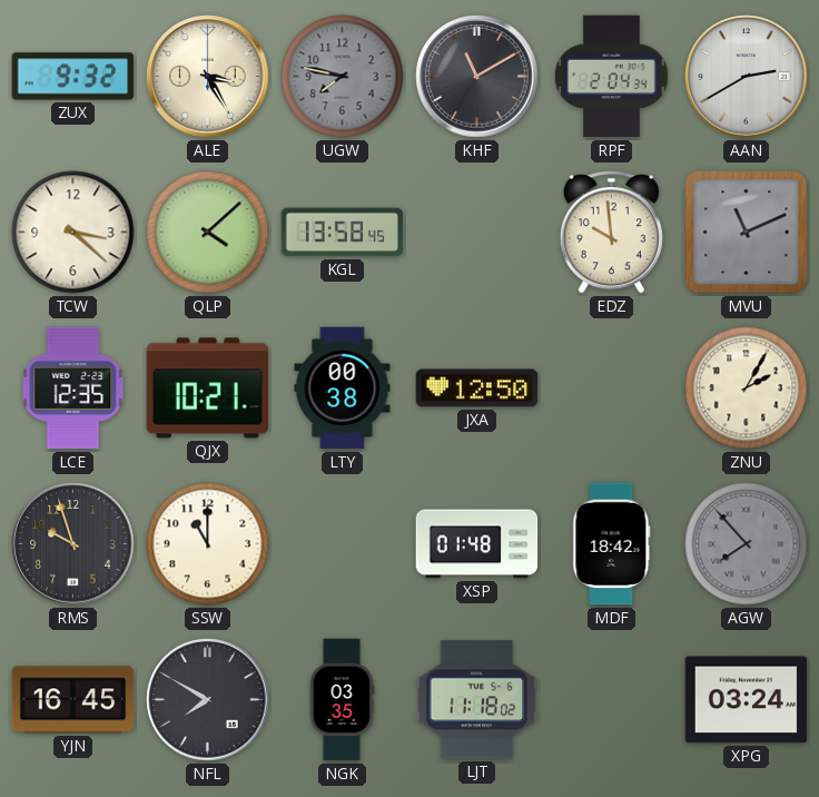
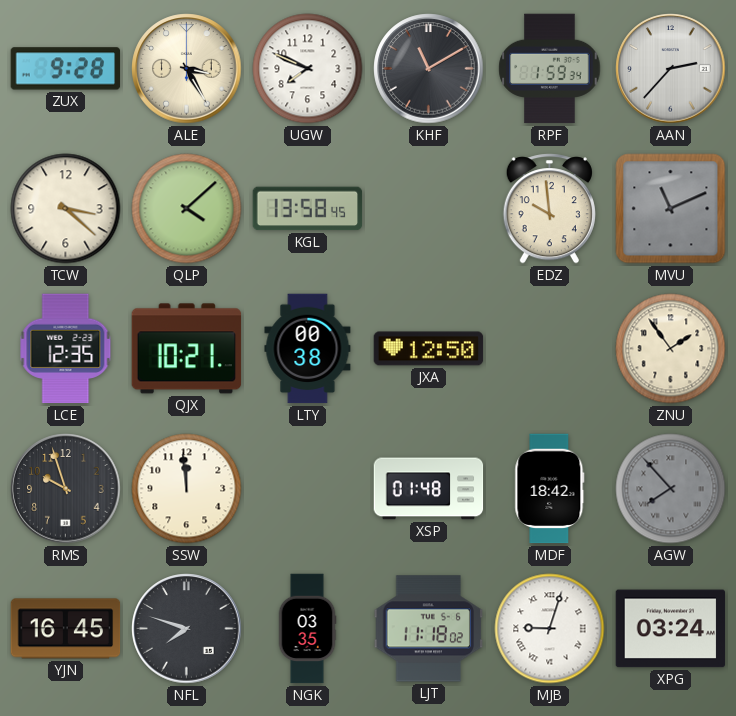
ZUX: 9:32 -> 9:28
UGW: 7:47 -> 7:49
UGW dial: grey -> white
RPF: 2:04 -> 1:59
AAN: 2:40 -> 2:37
ZNU: 2:05 -> 1:54
SSW: 11:00 -> 11:59
NFL: 7:50 -> 7:48
MJB: none -> 9:03
